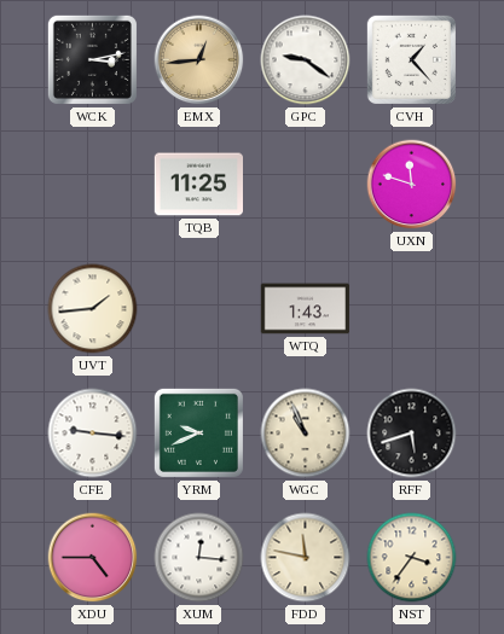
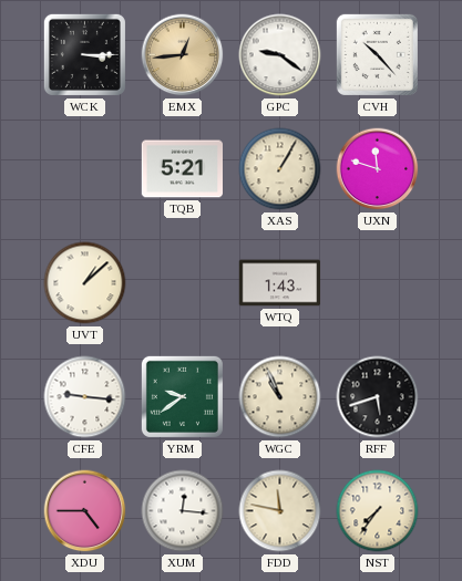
WCK: 3:13 -> 3:15
CVH: 1:23 -> 10:23
TQB: 11:25 -> 5:21
XAS: none -> 1:05
UVT: 1:44 -> 1:08
YRM: 9:41 -> 9:39
NST: 3:36 -> 7:36
